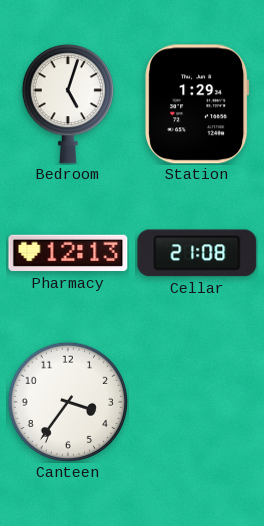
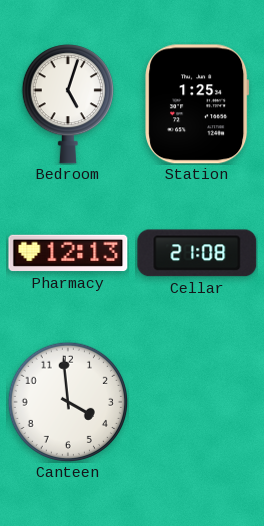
Station: 1:29 -> 1:25
Canteen: 3:36 -> 3:59
